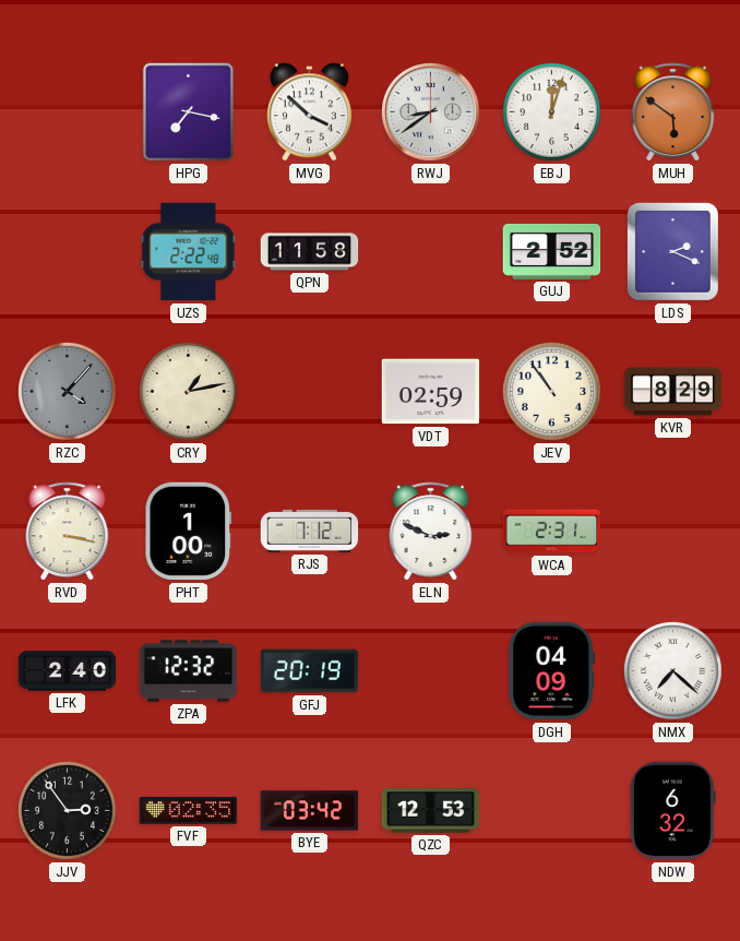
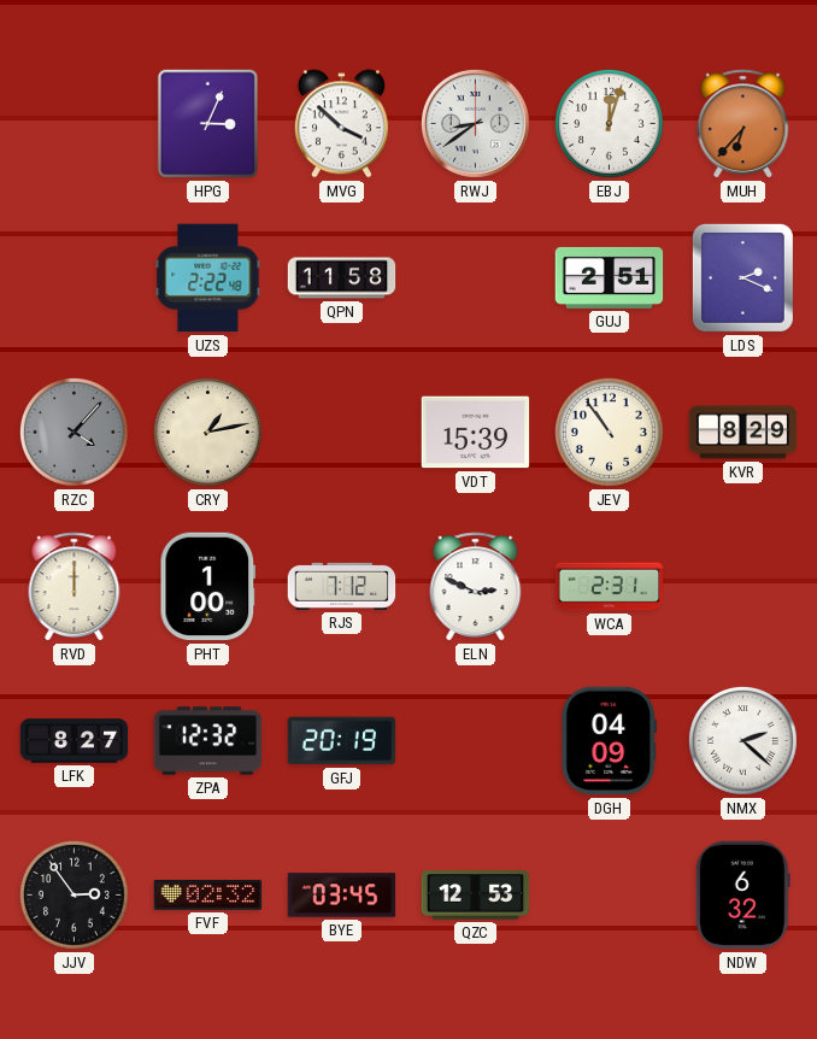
HPG: 7:17 -> 3:04
MUH: 5:51 -> 6:37
GUJ: 2:52 -> 2:51
VDT: 02:59 -> 15:39
RVD: 3:17 -> 12:00
LFK: 2:40 -> 8:27
NMX: 7:22 -> 2:22
FVF: 02:35 -> 02:32
BYE: 03:42 -> 03:45
